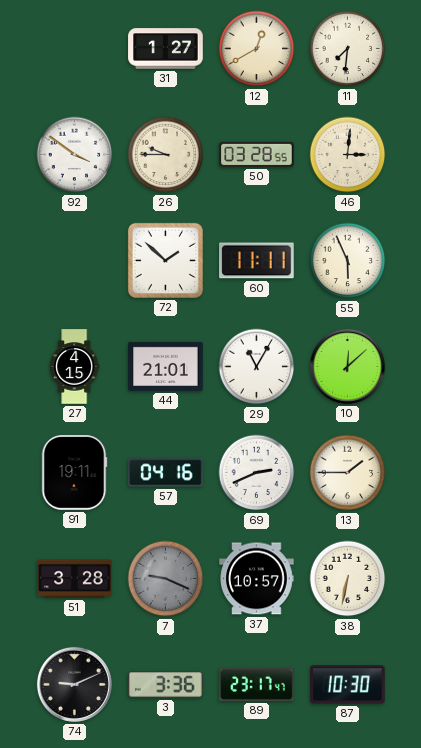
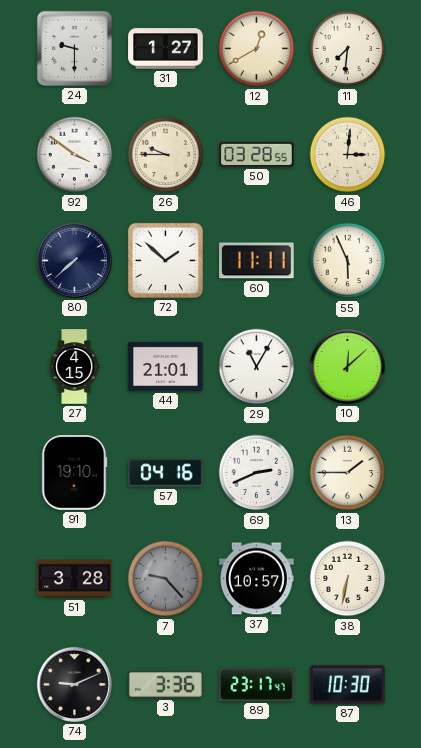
24: none -> 9:30
80: none -> 7:38
91: 19:11 -> 19:10
7: 9:19 -> 9:23
